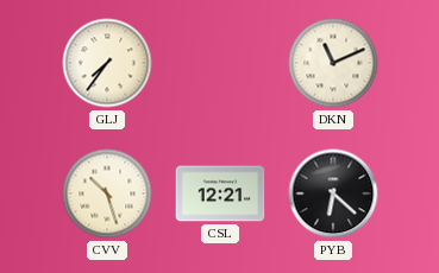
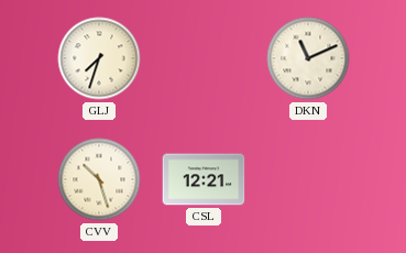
GLJ: 7:36 -> 7:33
PYB: 6:22 -> none
